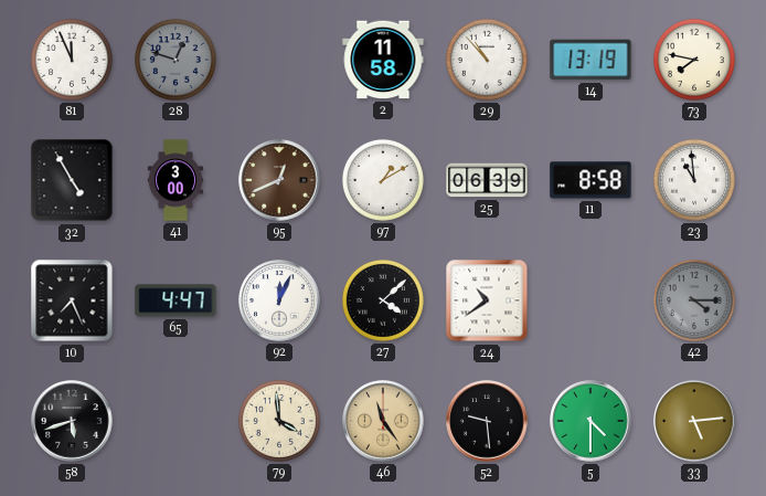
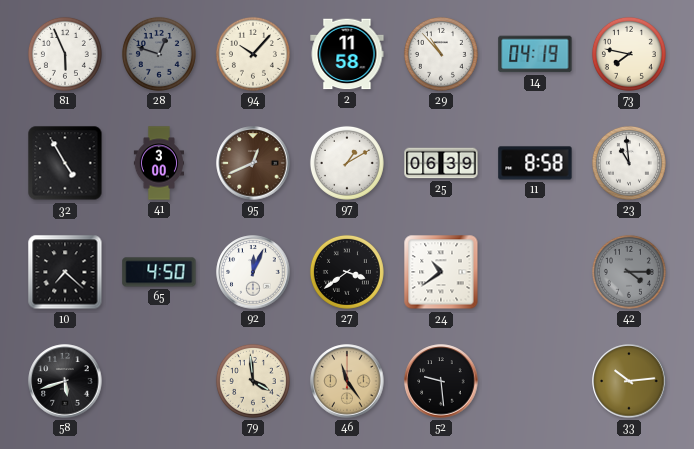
81: 11:56 -> 5:56
94: none -> 10:07
14: 13:19 -> 04:19
10: 7:26 -> 7:22
65: 4:47 -> 4:50
27: 4:08 -> 3:39
5: 4:30 -> none
33: 5:14 -> 10:14
